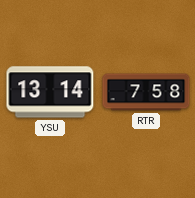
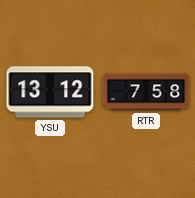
YSU: 13:14 -> 13:12
